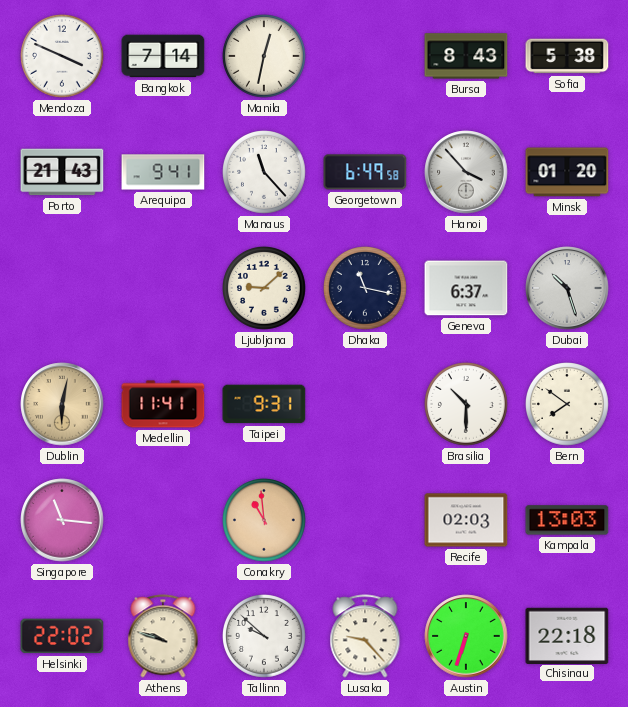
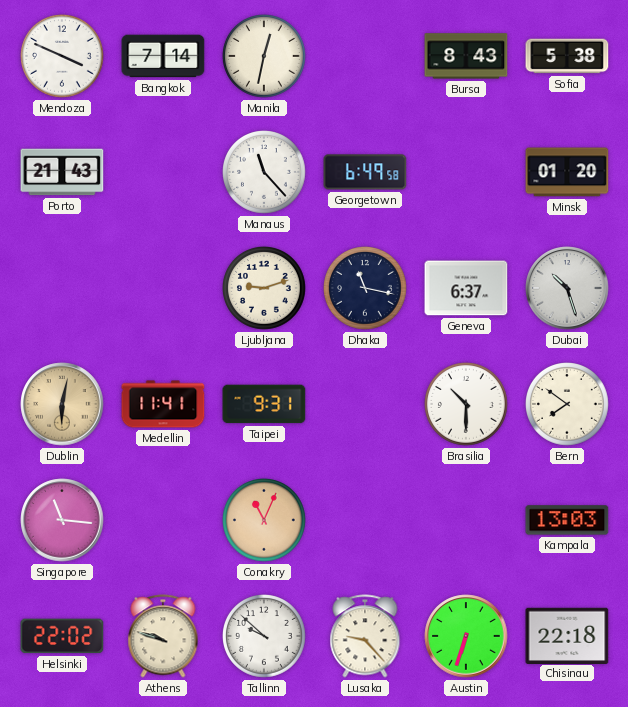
Arequipa: 9:41 -> none
Hanoi: 3:53 -> none
Ljubljana: 9:08 -> 9:12
Conakry: 10:59 -> 11:04
Recife: 02:03 -> none
